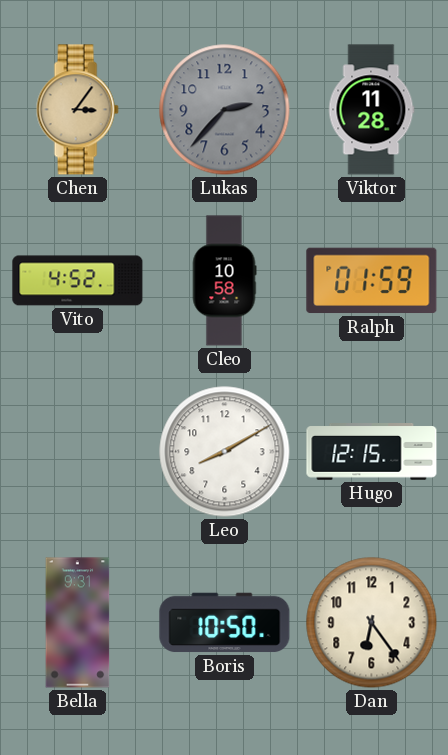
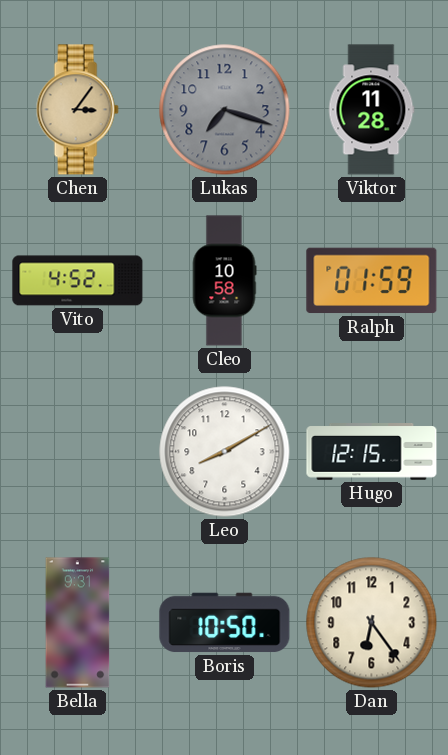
Lukas: 2:37 -> 7:18
